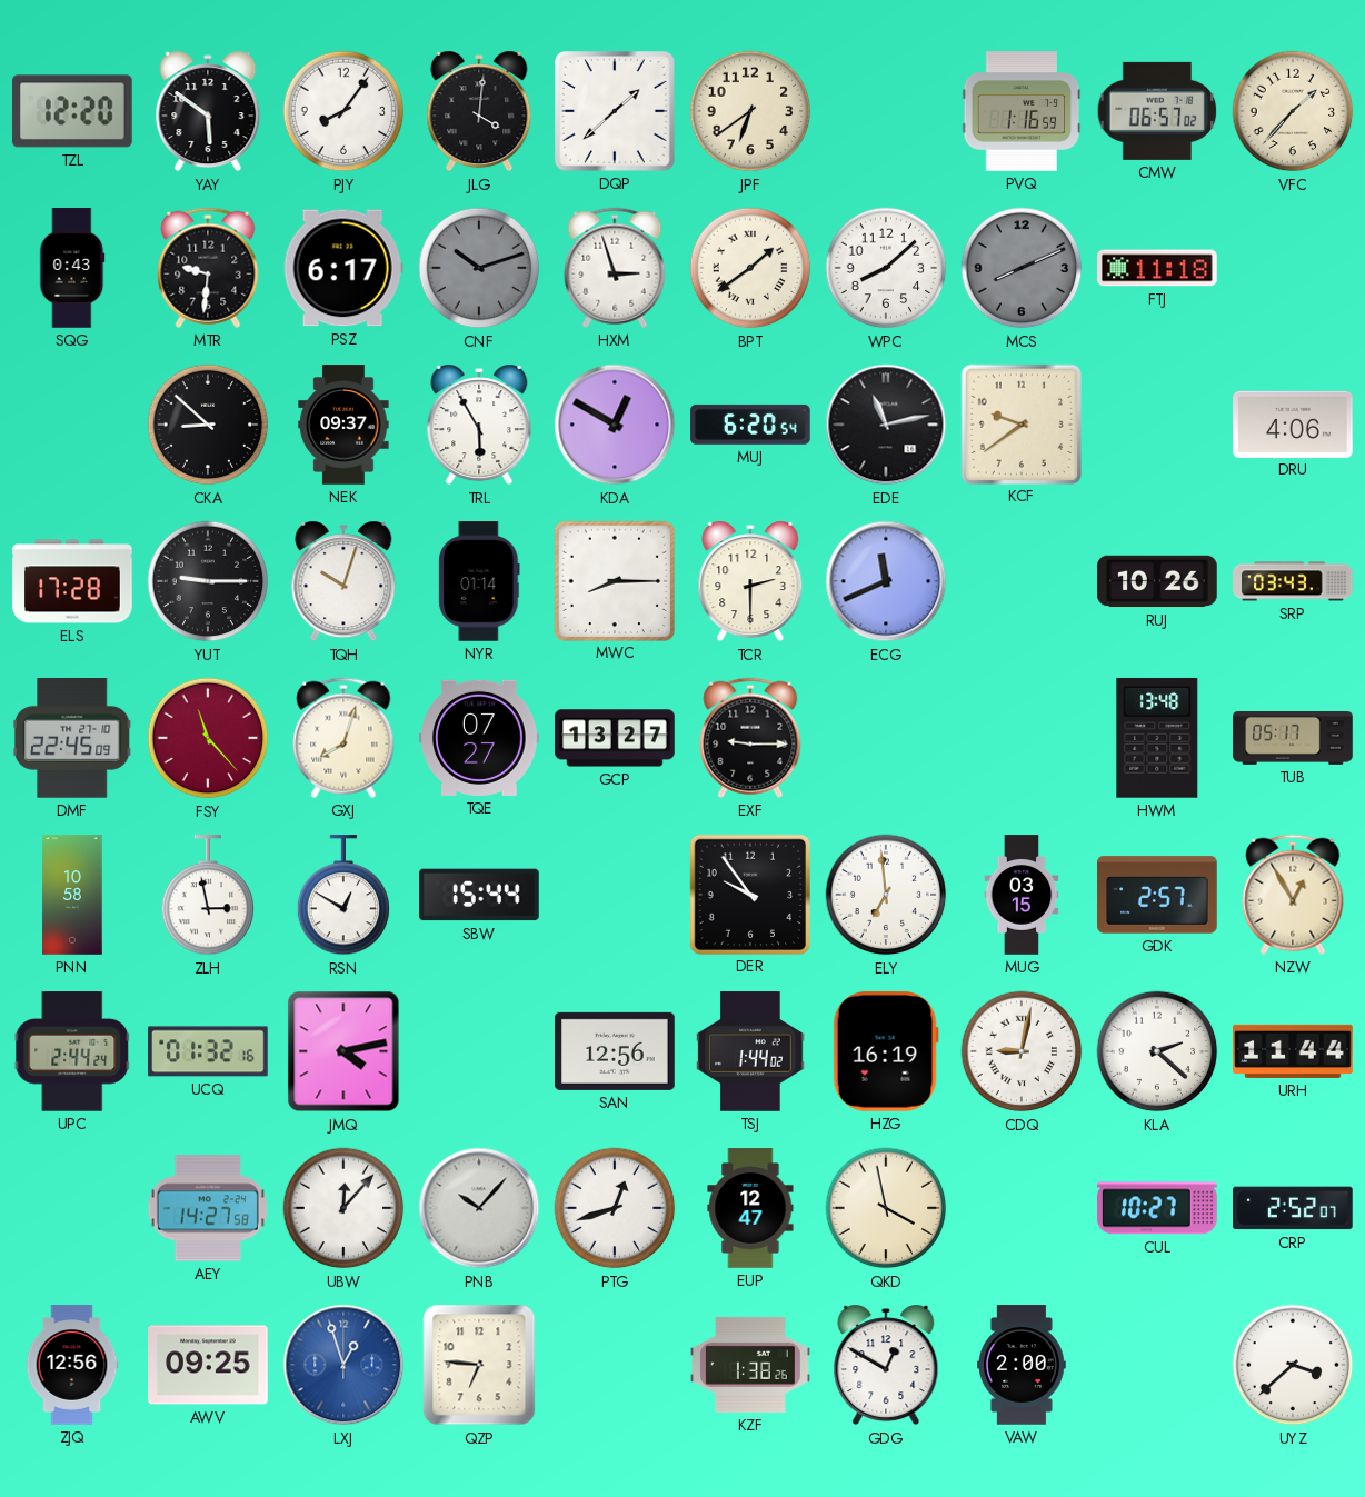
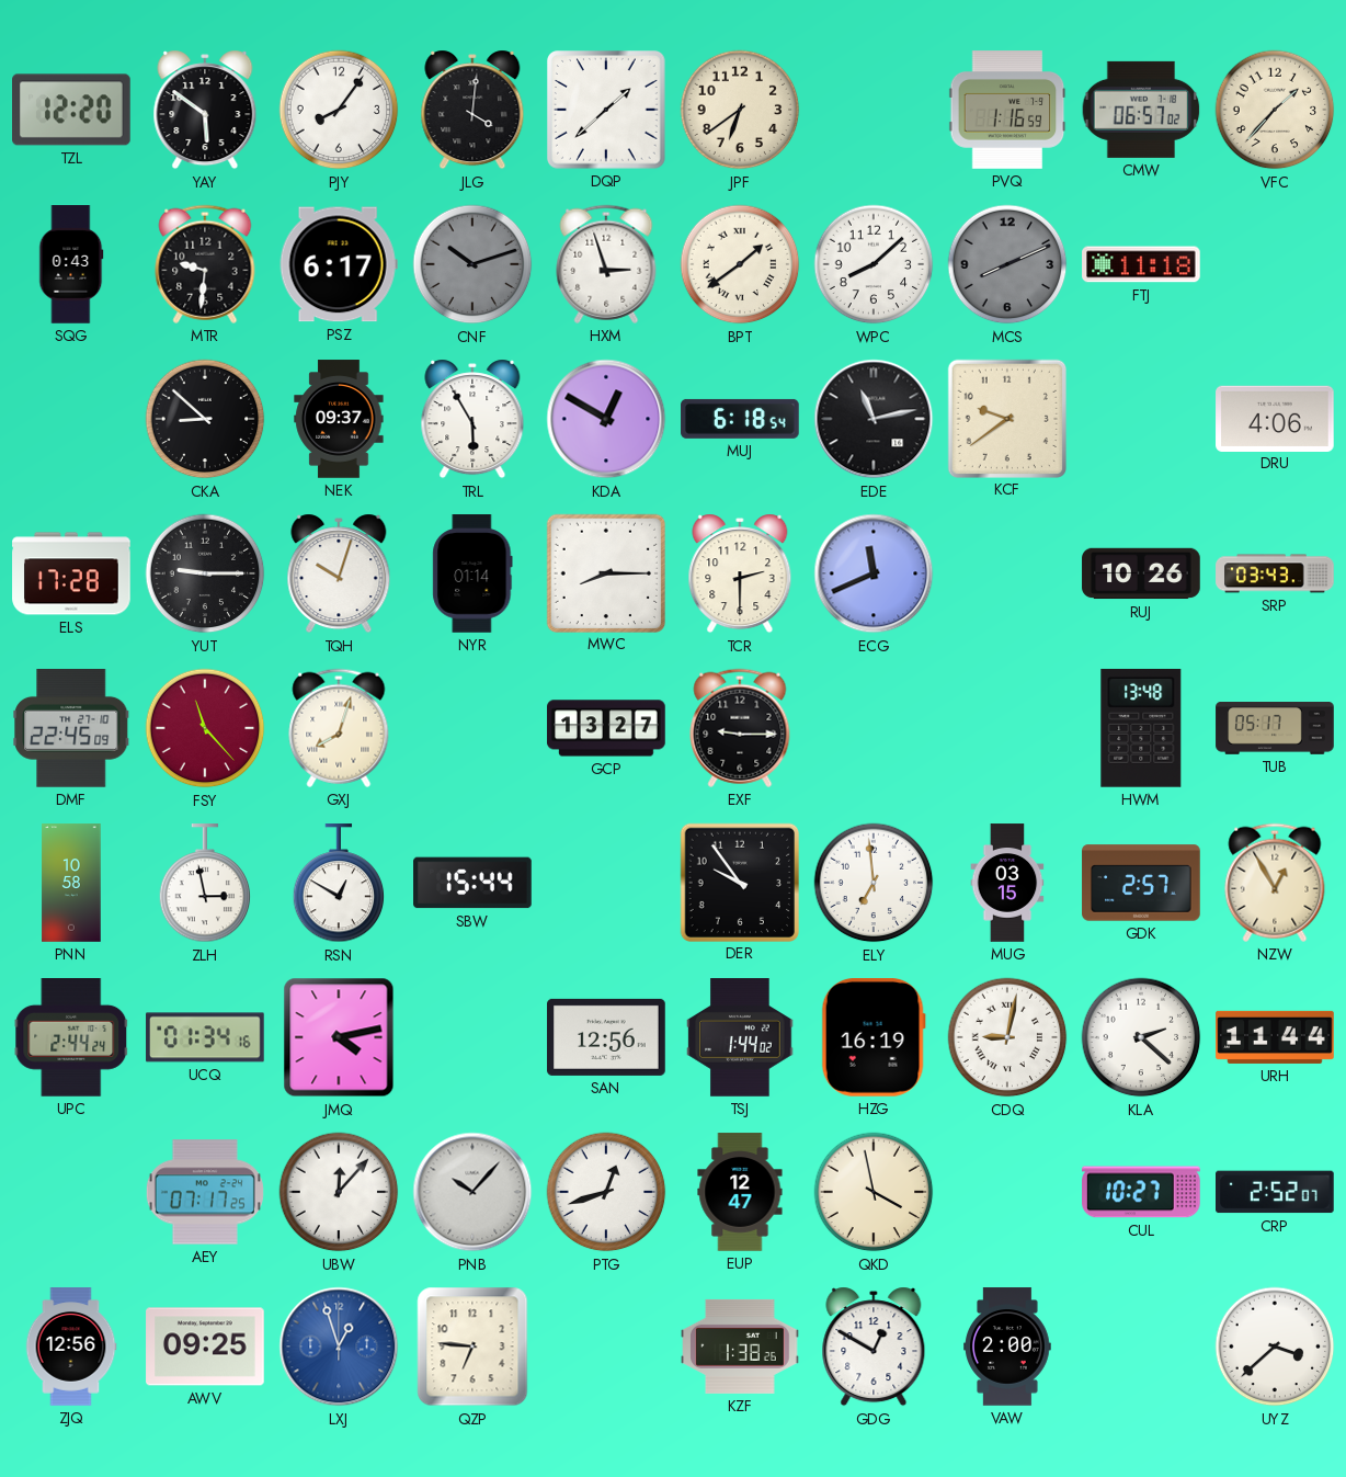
MUJ: 6:20 -> 6:18
TQE: 07:27 -> none
UCQ: 01:32 -> 01:34
AEY: 14:27 -> 07:17
